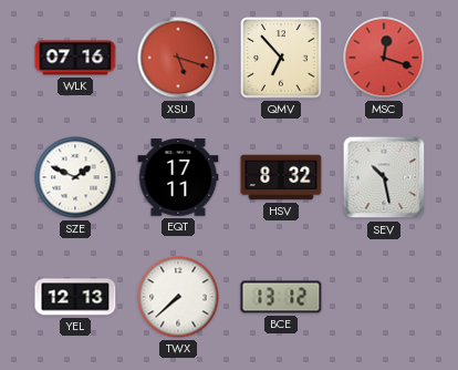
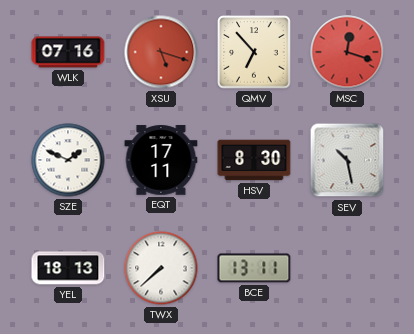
HSV: 8:32 -> 8:30
YEL: 12:13 -> 18:13
BCE: 13:12 -> 13:11
